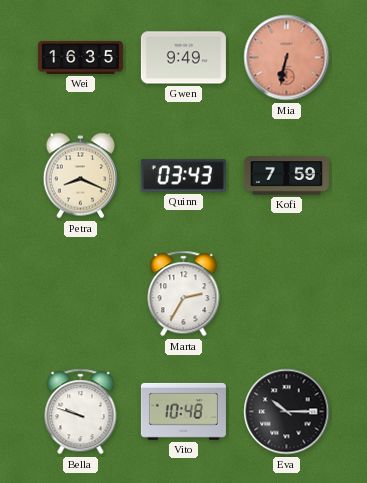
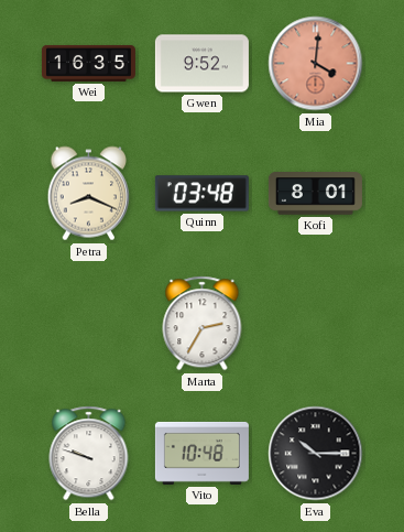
Gwen: 9:49 -> 9:52
Mia: 6:32 -> 4:01
Quinn: 03:43 -> 03:48
Kofi: 7:59 -> 8:01
